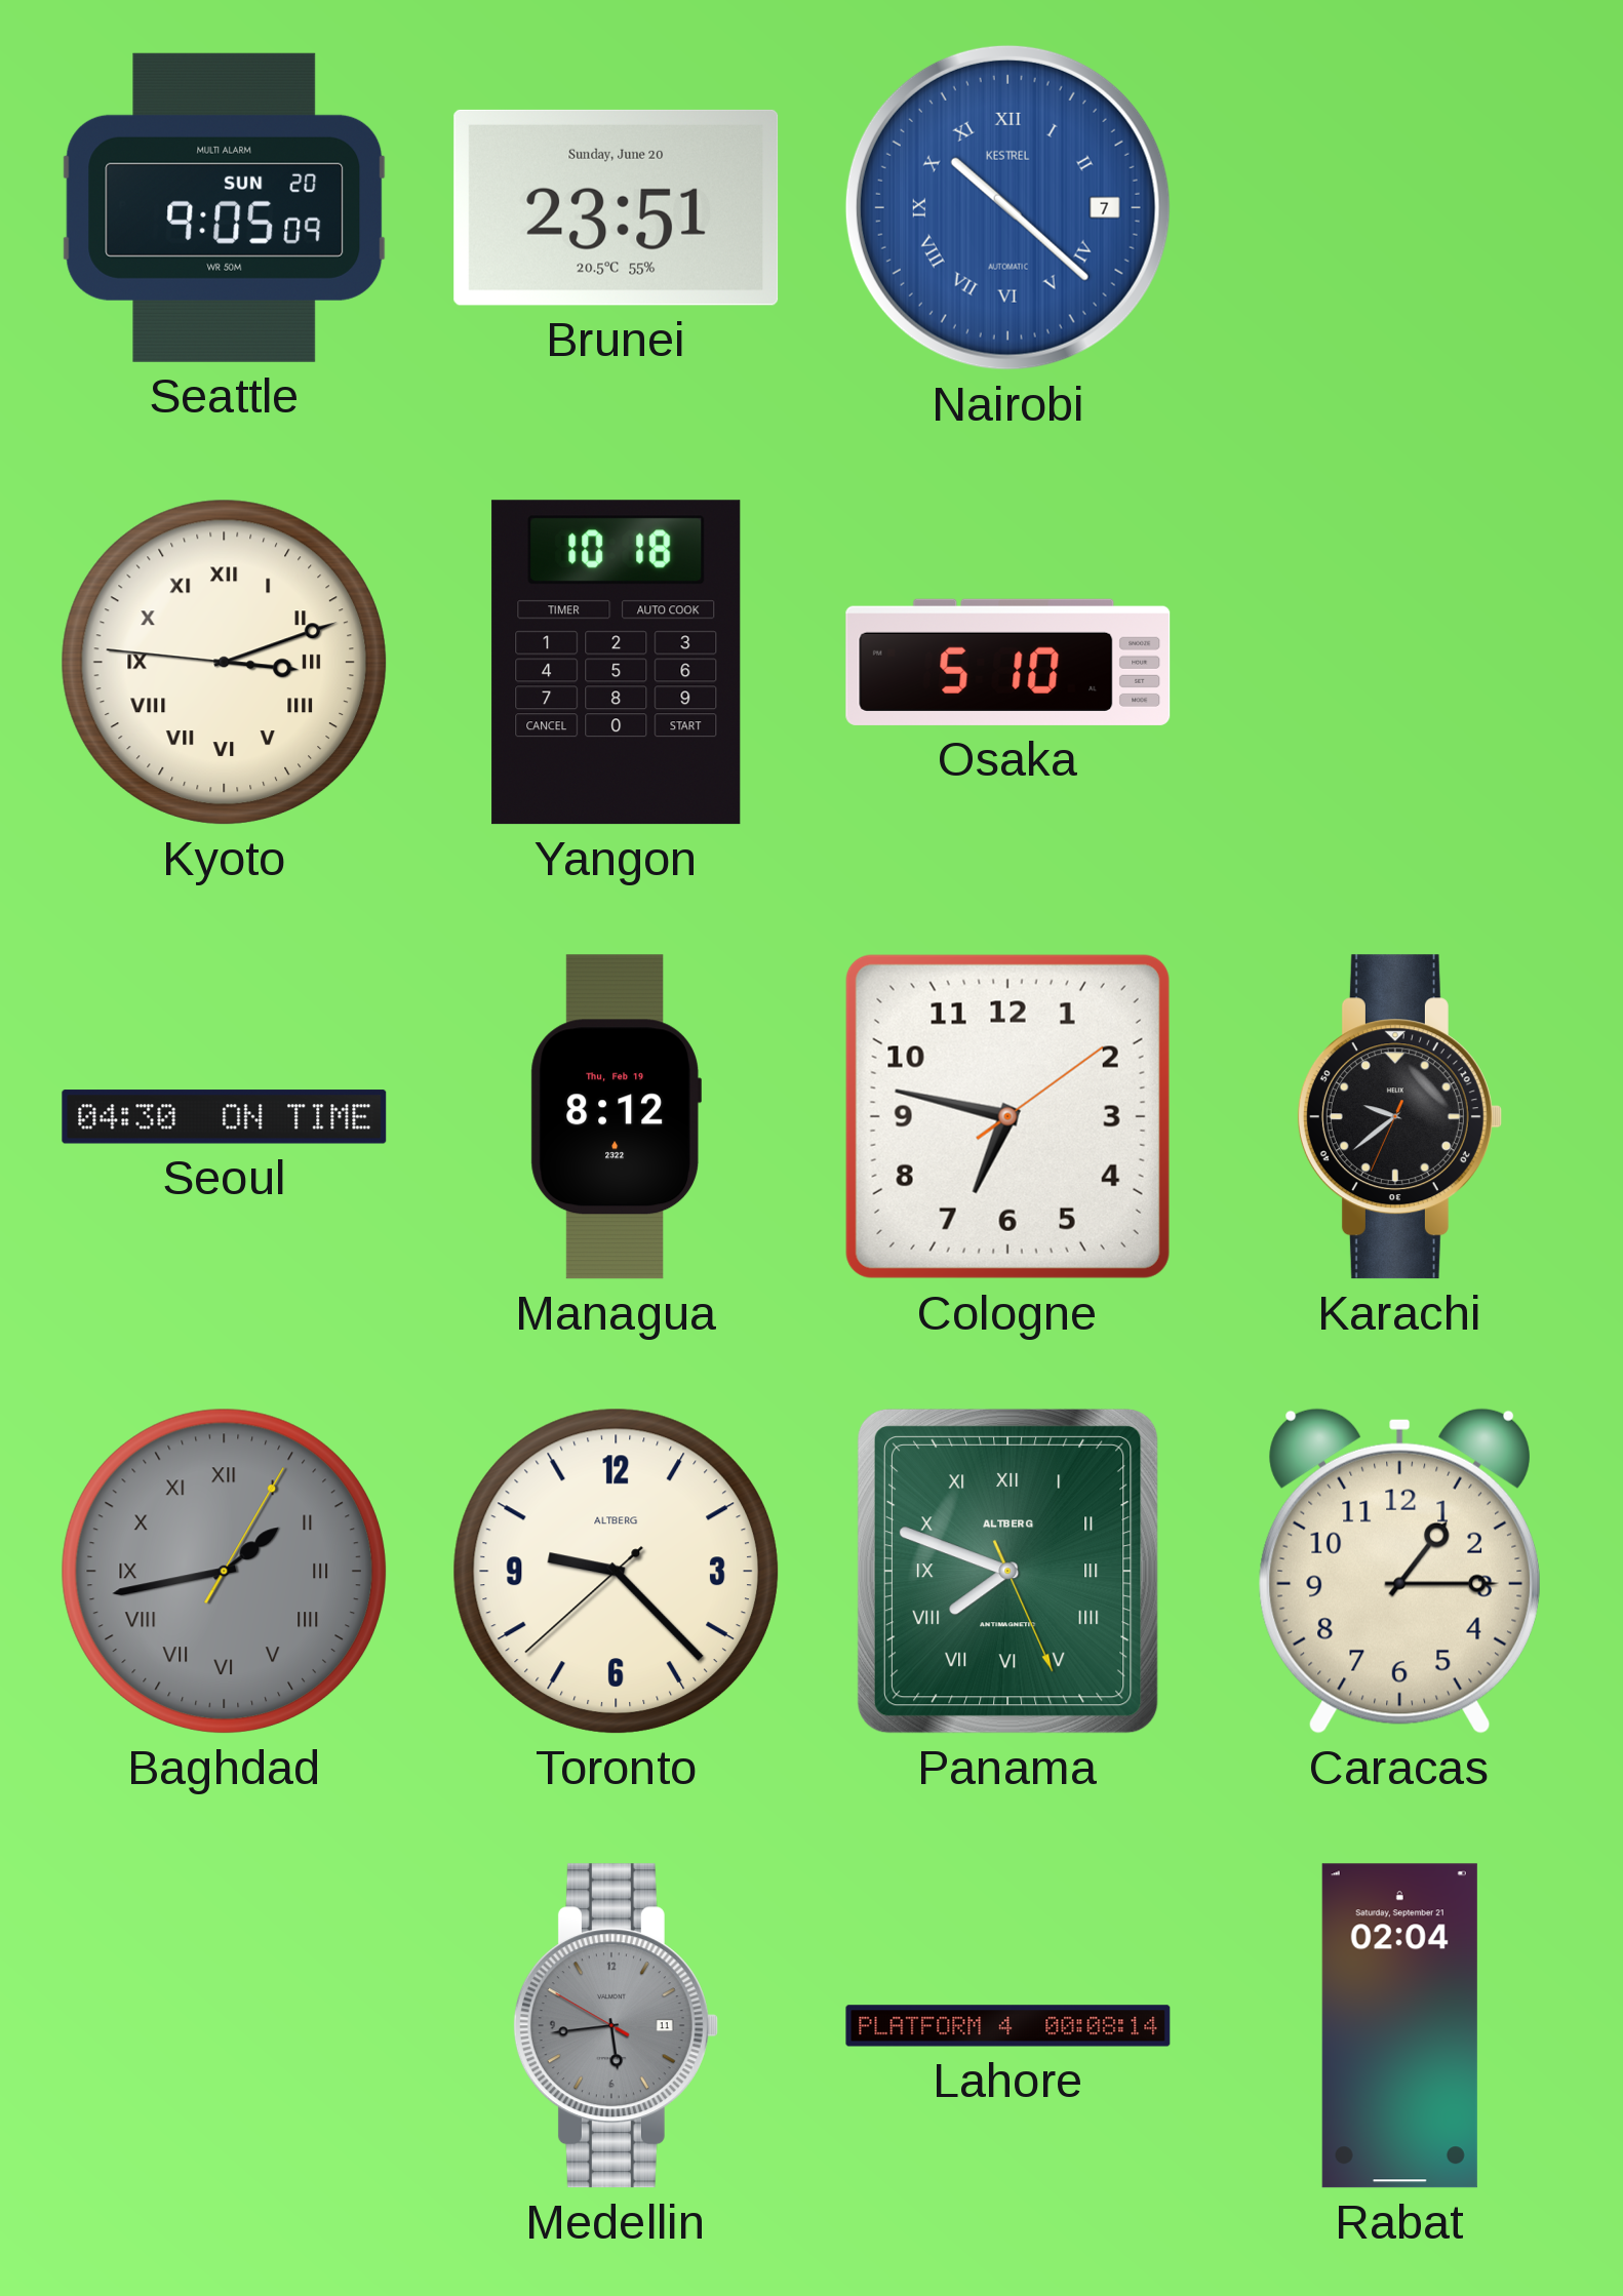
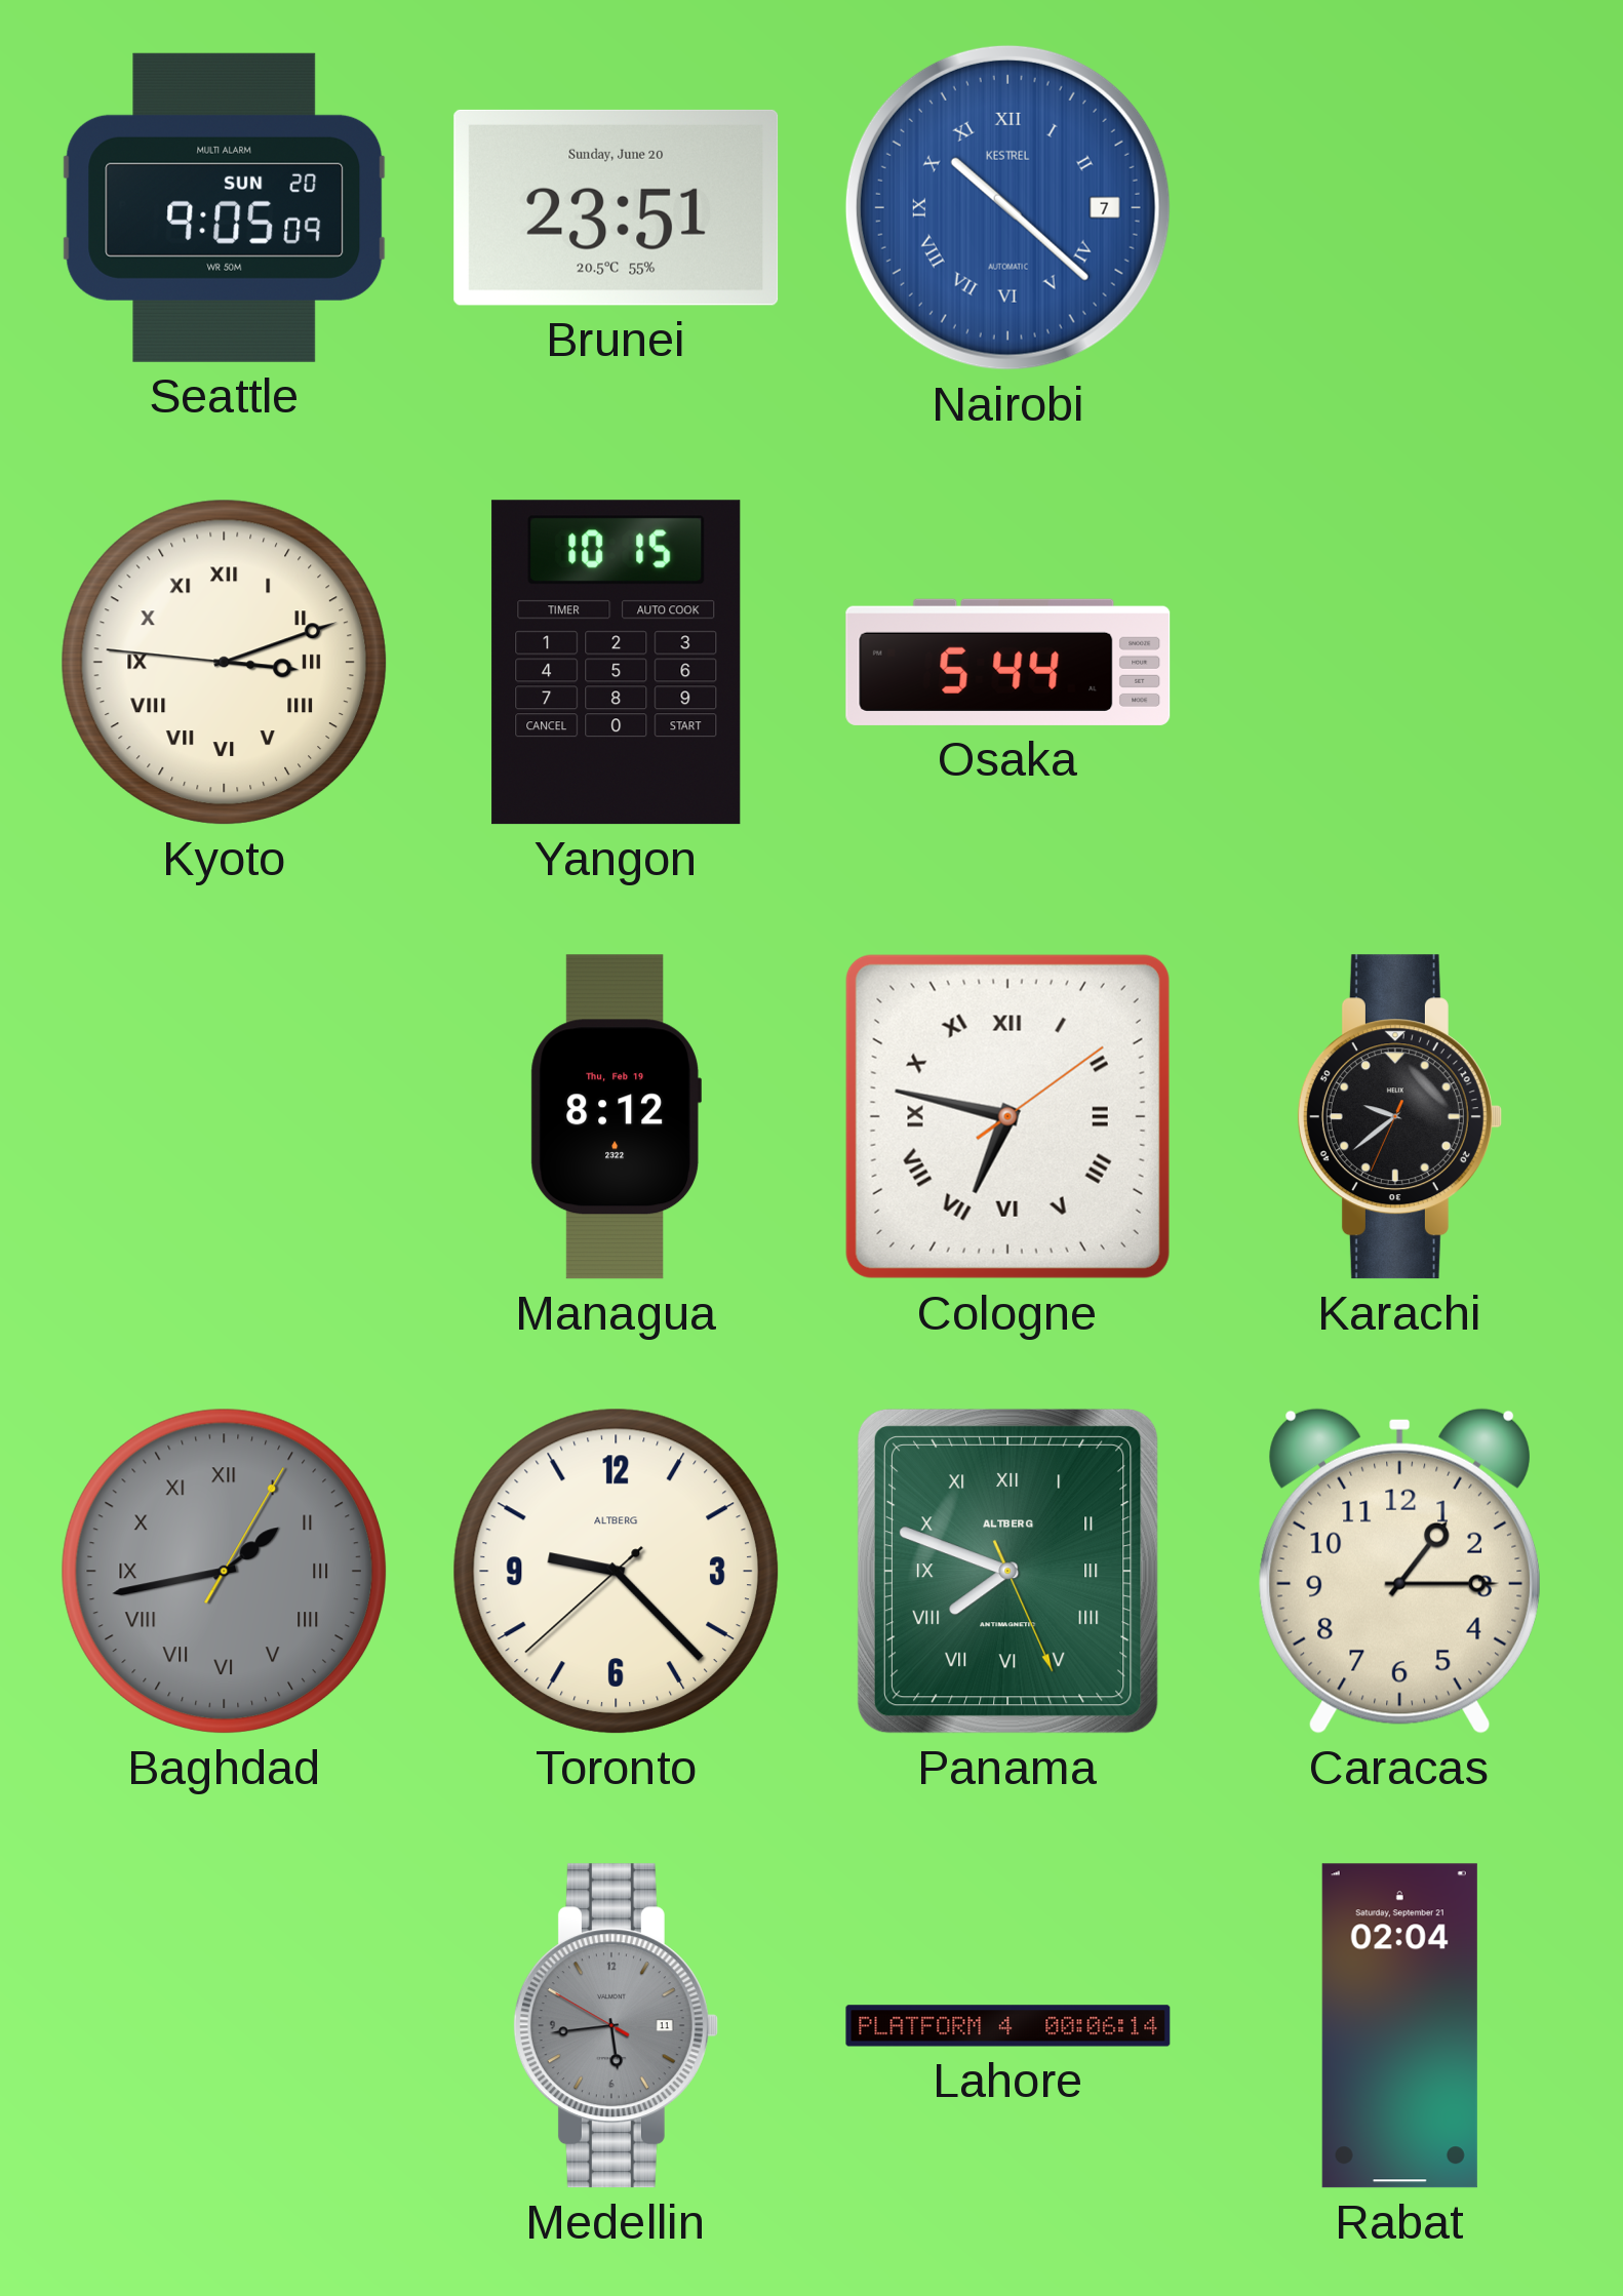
Yangon: 10:18 -> 10:15
Osaka: 5:10 -> 5:44
Seoul: 04:30 -> none
Cologne numerals: Arabic -> Roman
Lahore: 00:08 -> 00:06
